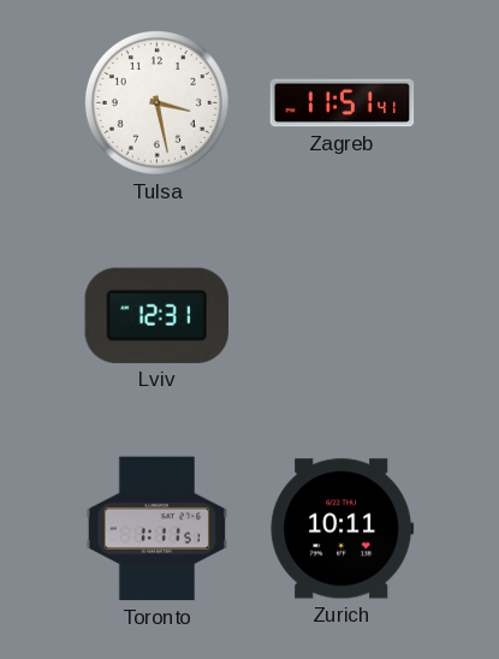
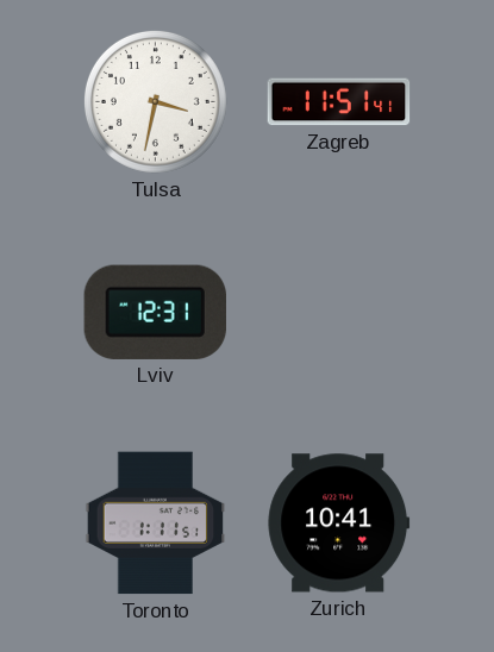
Tulsa: 3:28 -> 3:32
Zurich: 10:11 -> 10:41
